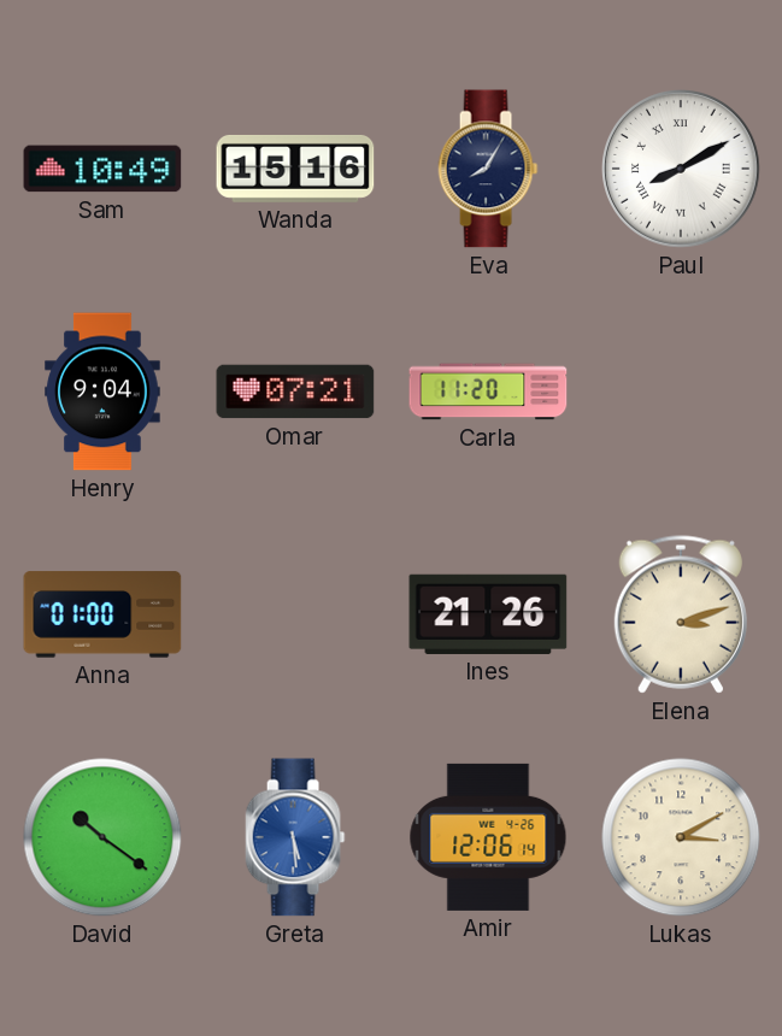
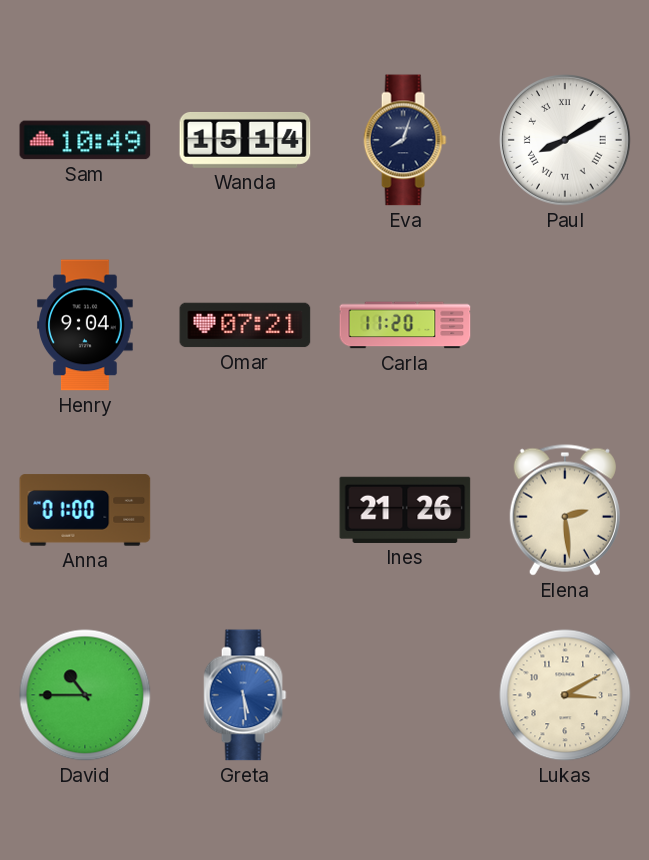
Wanda: 15:16 -> 15:14
Eva: 8:05 -> 8:03
Elena: 3:12 -> 2:29
David: 10:21 -> 10:45
Amir: 12:06 -> none
